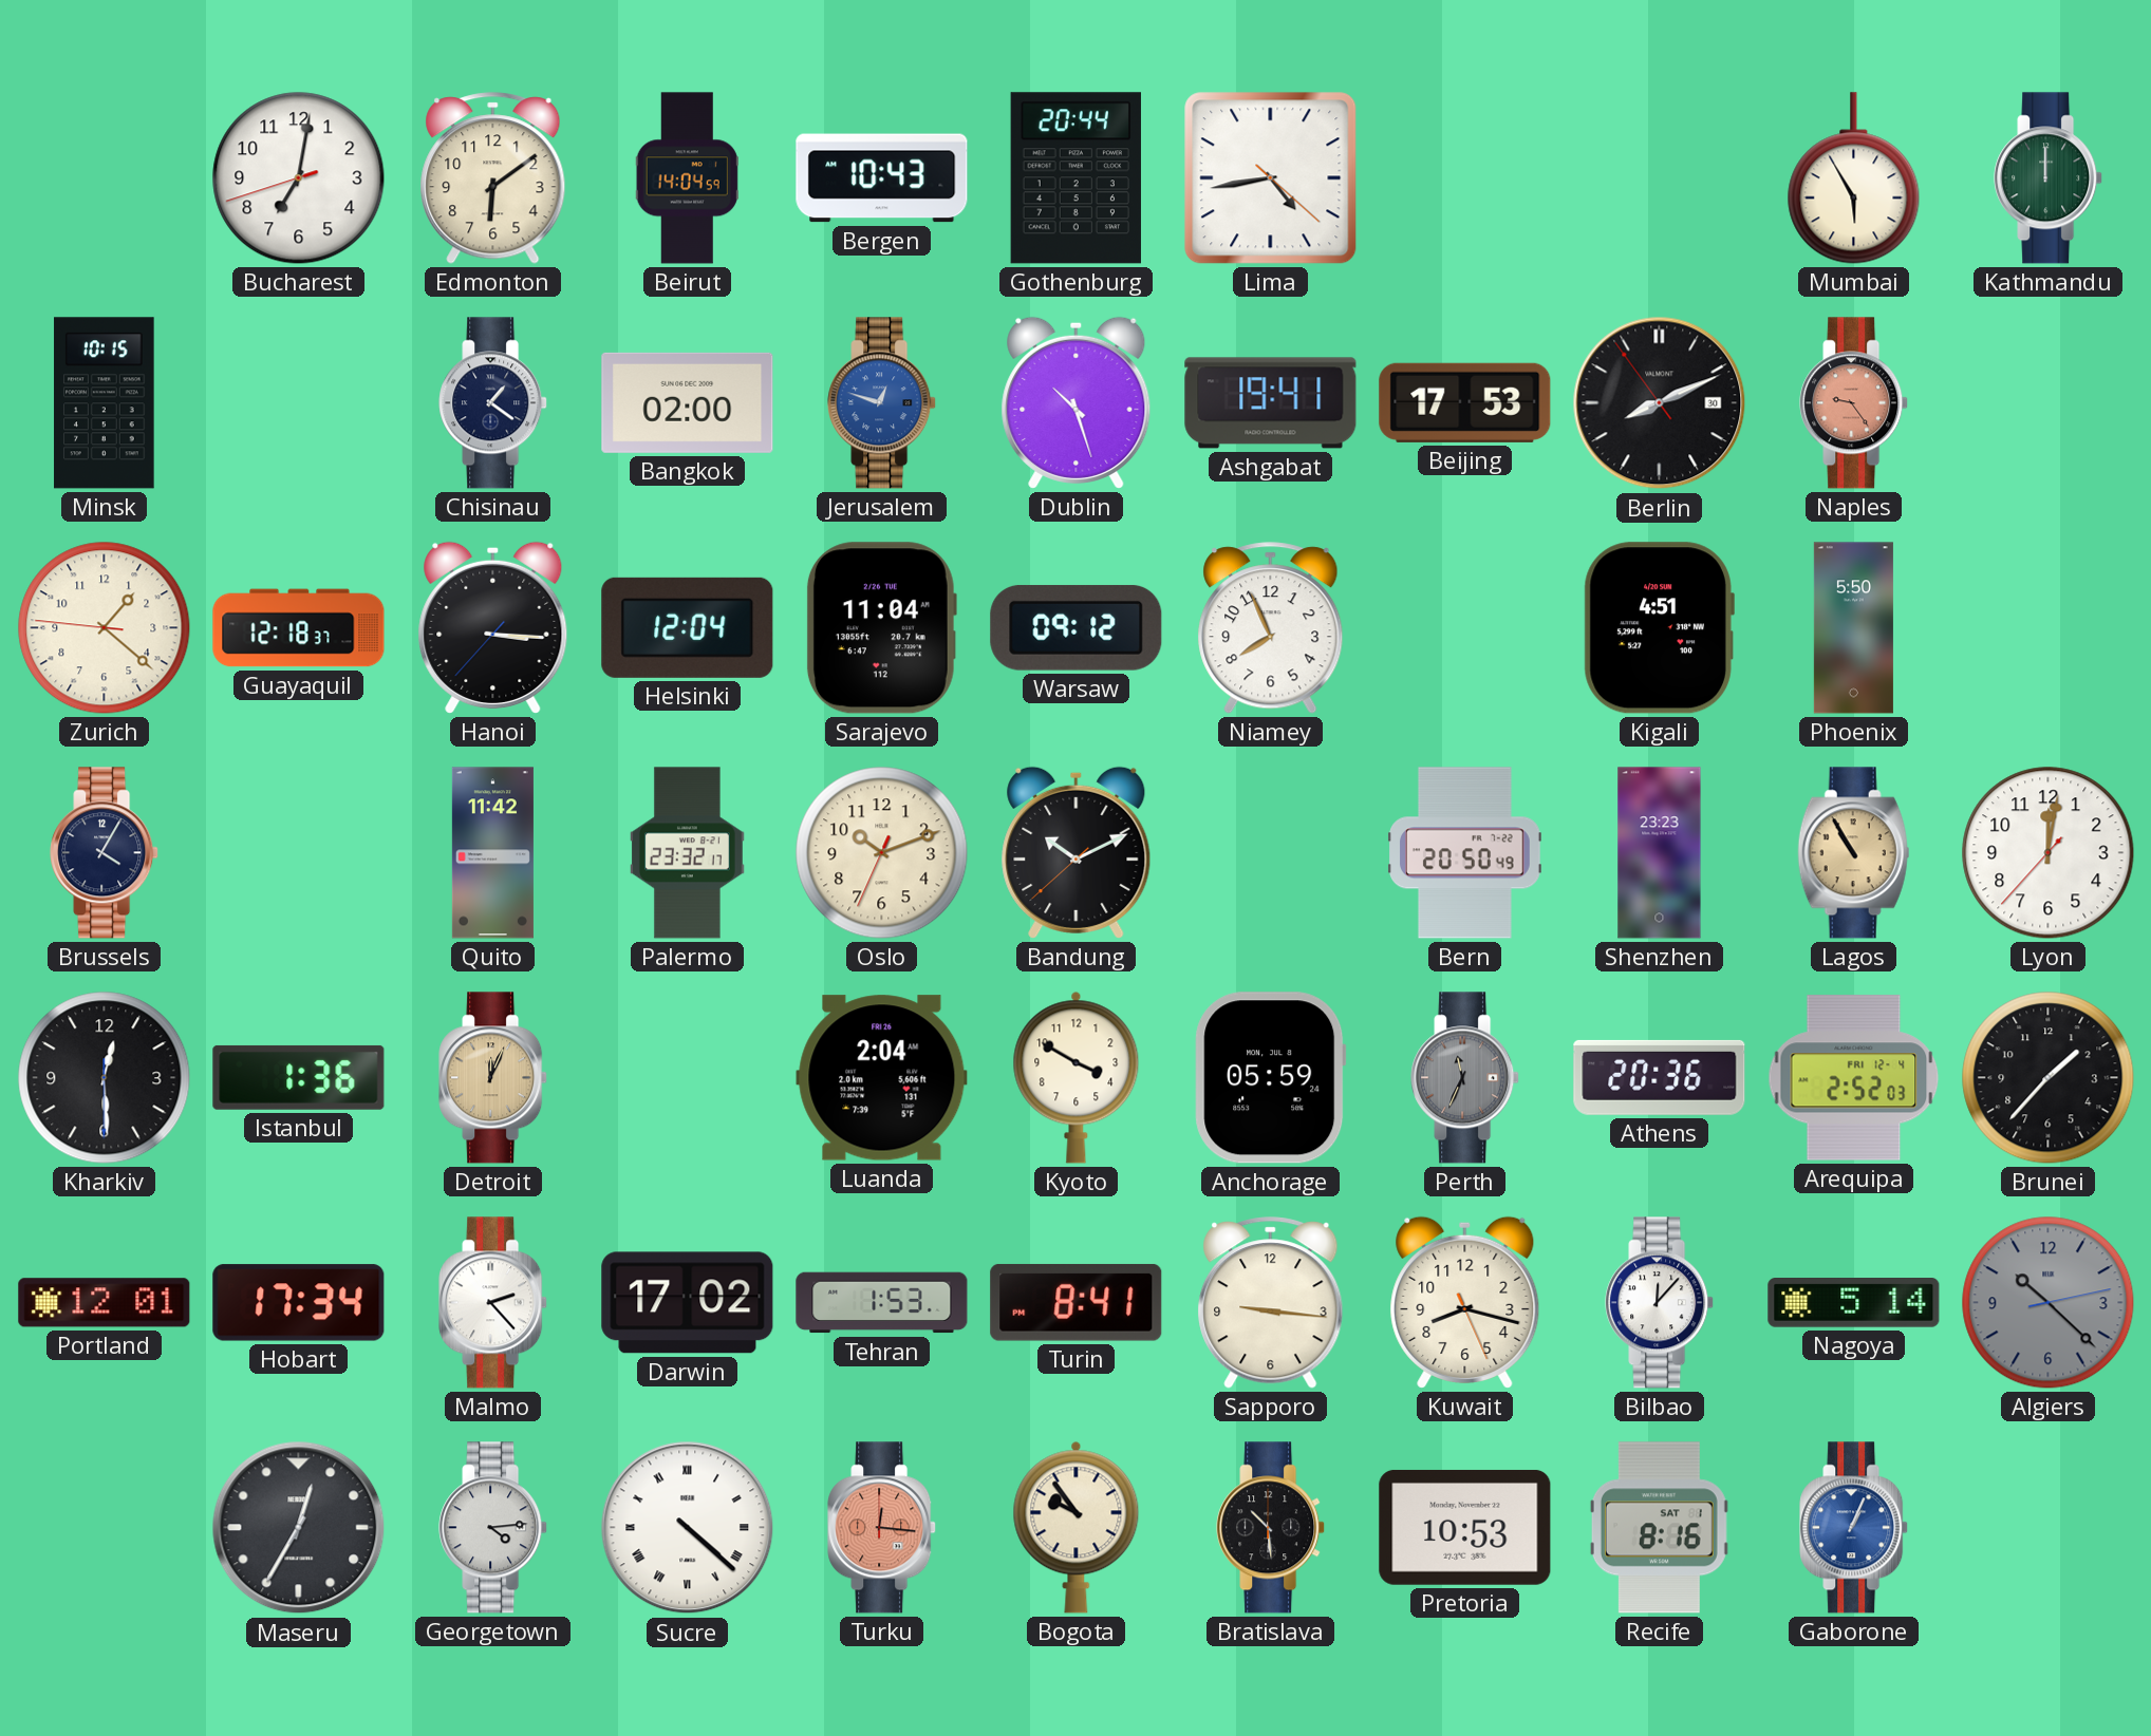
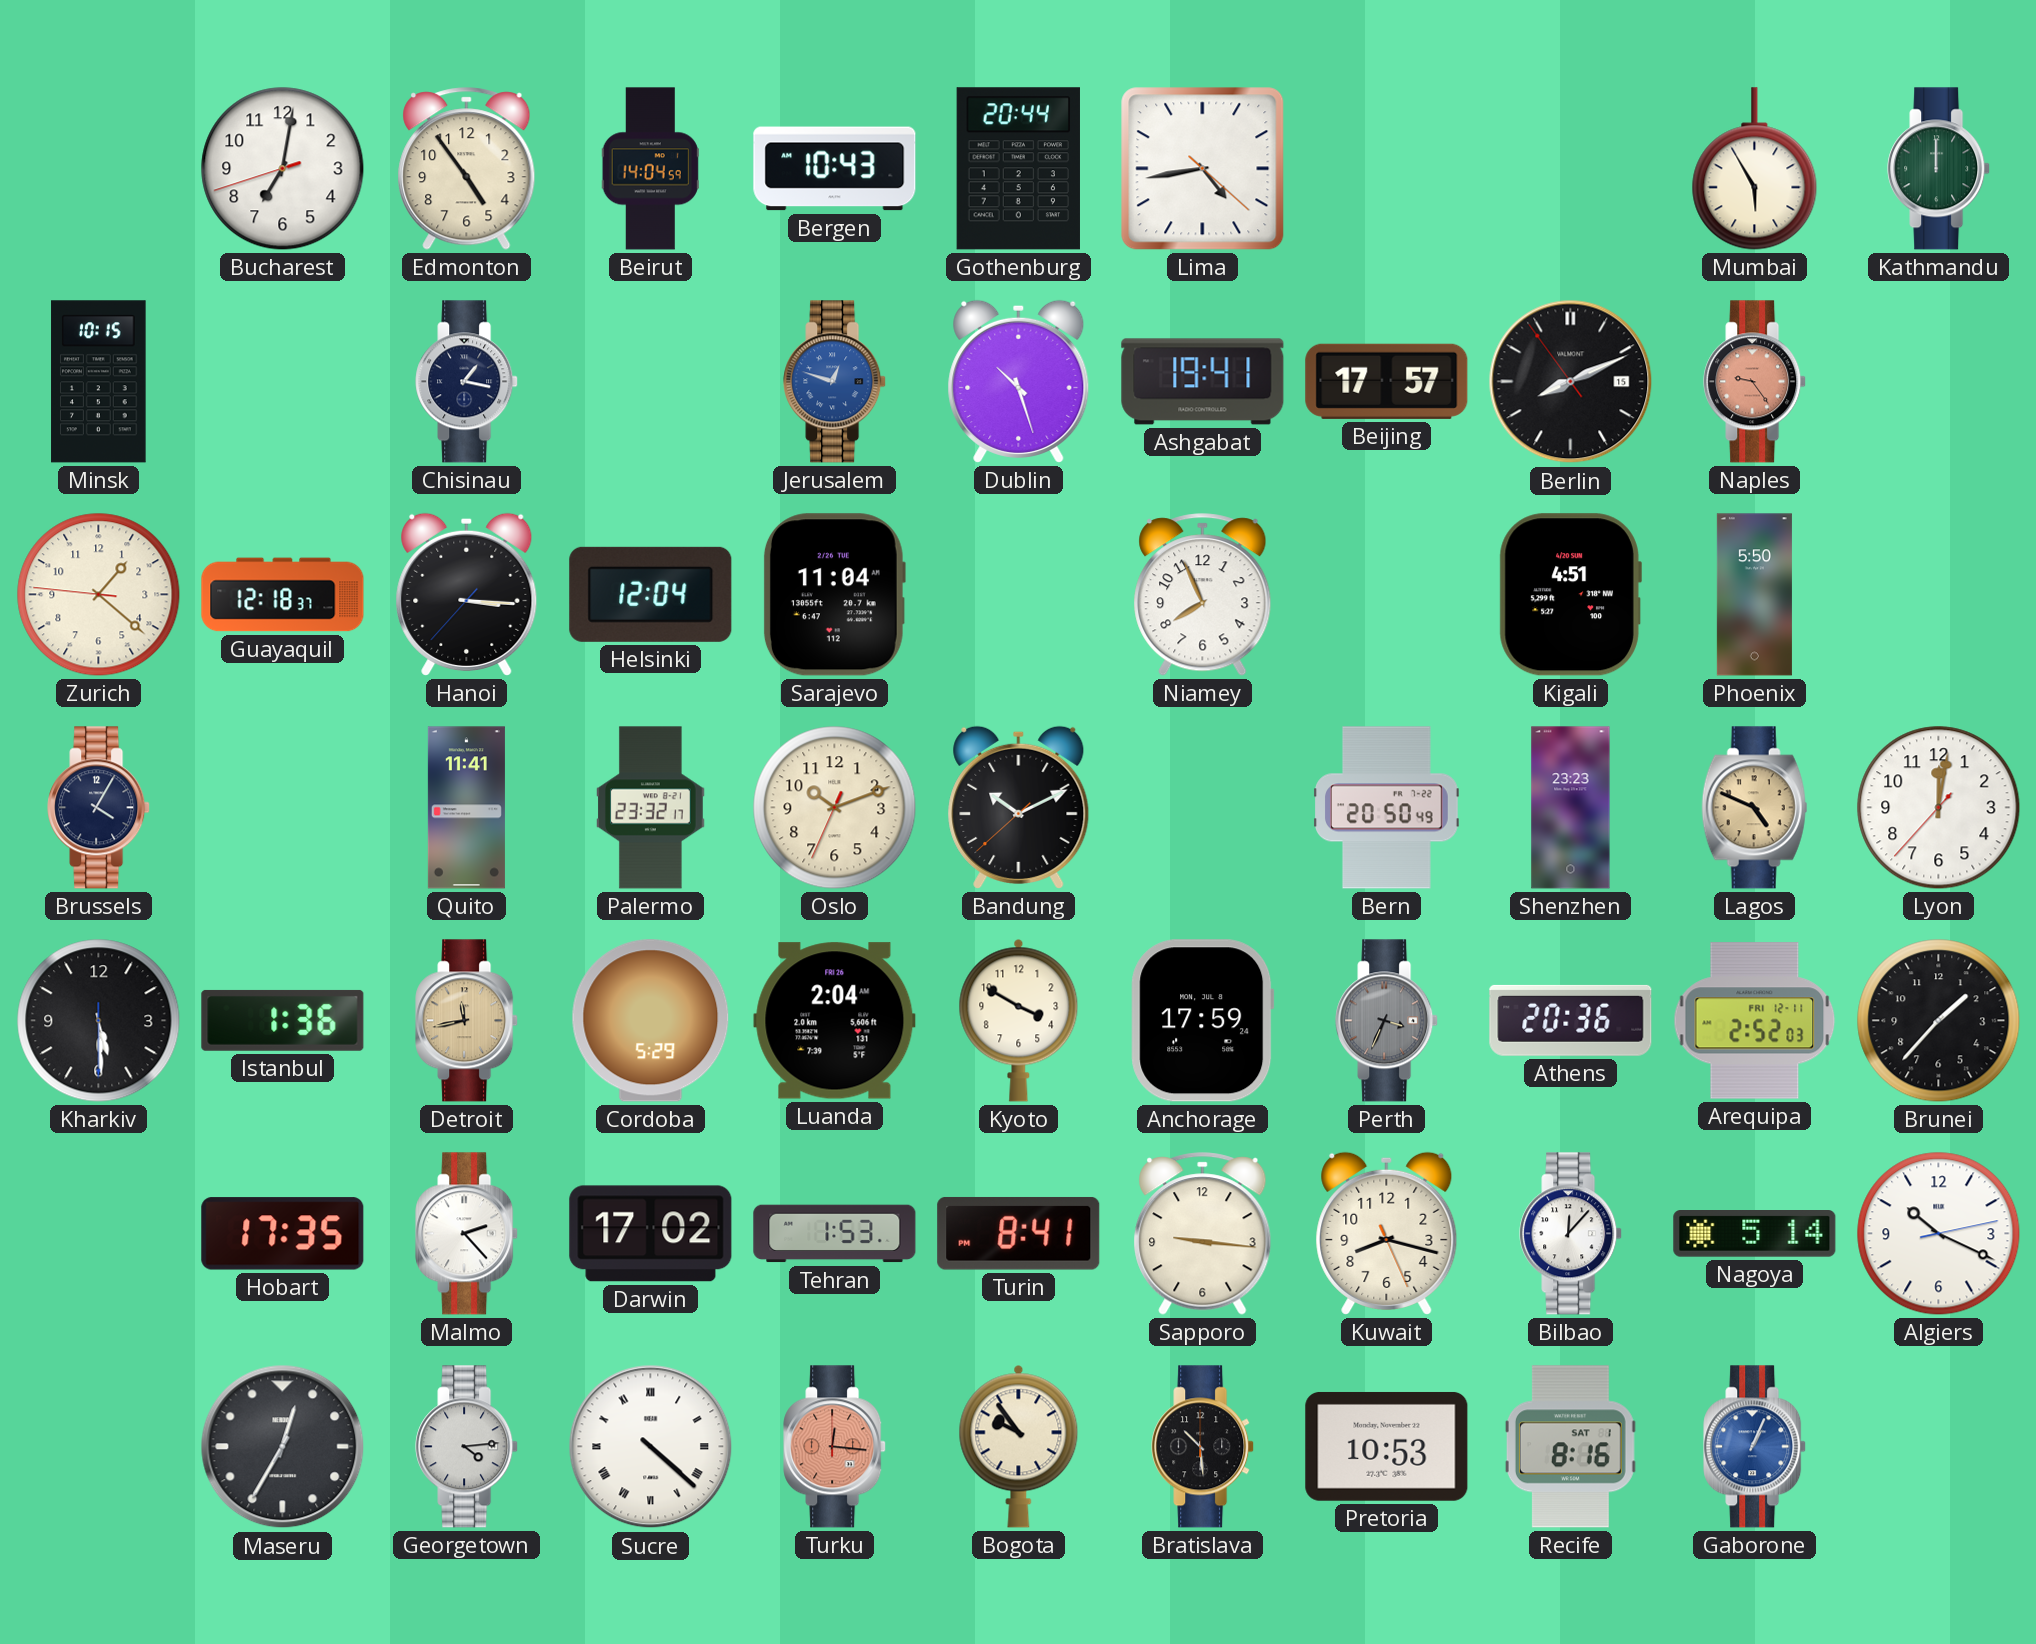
Edmonton: 6:09 -> 4:54
Chisinau: 1:21 -> 1:17
Bangkok: 02:00 -> none
Beijing: 17:53 -> 17:57
Berlin date: 30 -> 15
Warsaw: 09:12 -> none
Quito: 11:42 -> 11:41
Lagos: 10:55 -> 4:49
Kharkiv: 12:29 -> 5:29
Detroit: 12:04 -> 11:43
Cordoba: none -> 5:29
Anchorage: 05:59 -> 17:59
Perth: 11:34 -> 3:34
Arequipa date: FRI 12-4 -> FRI 12-11
Portland: 12:01 -> none
Hobart: 17:34 -> 17:35
Algiers: 10:22 -> 10:19
Algiers dial: grey -> white
